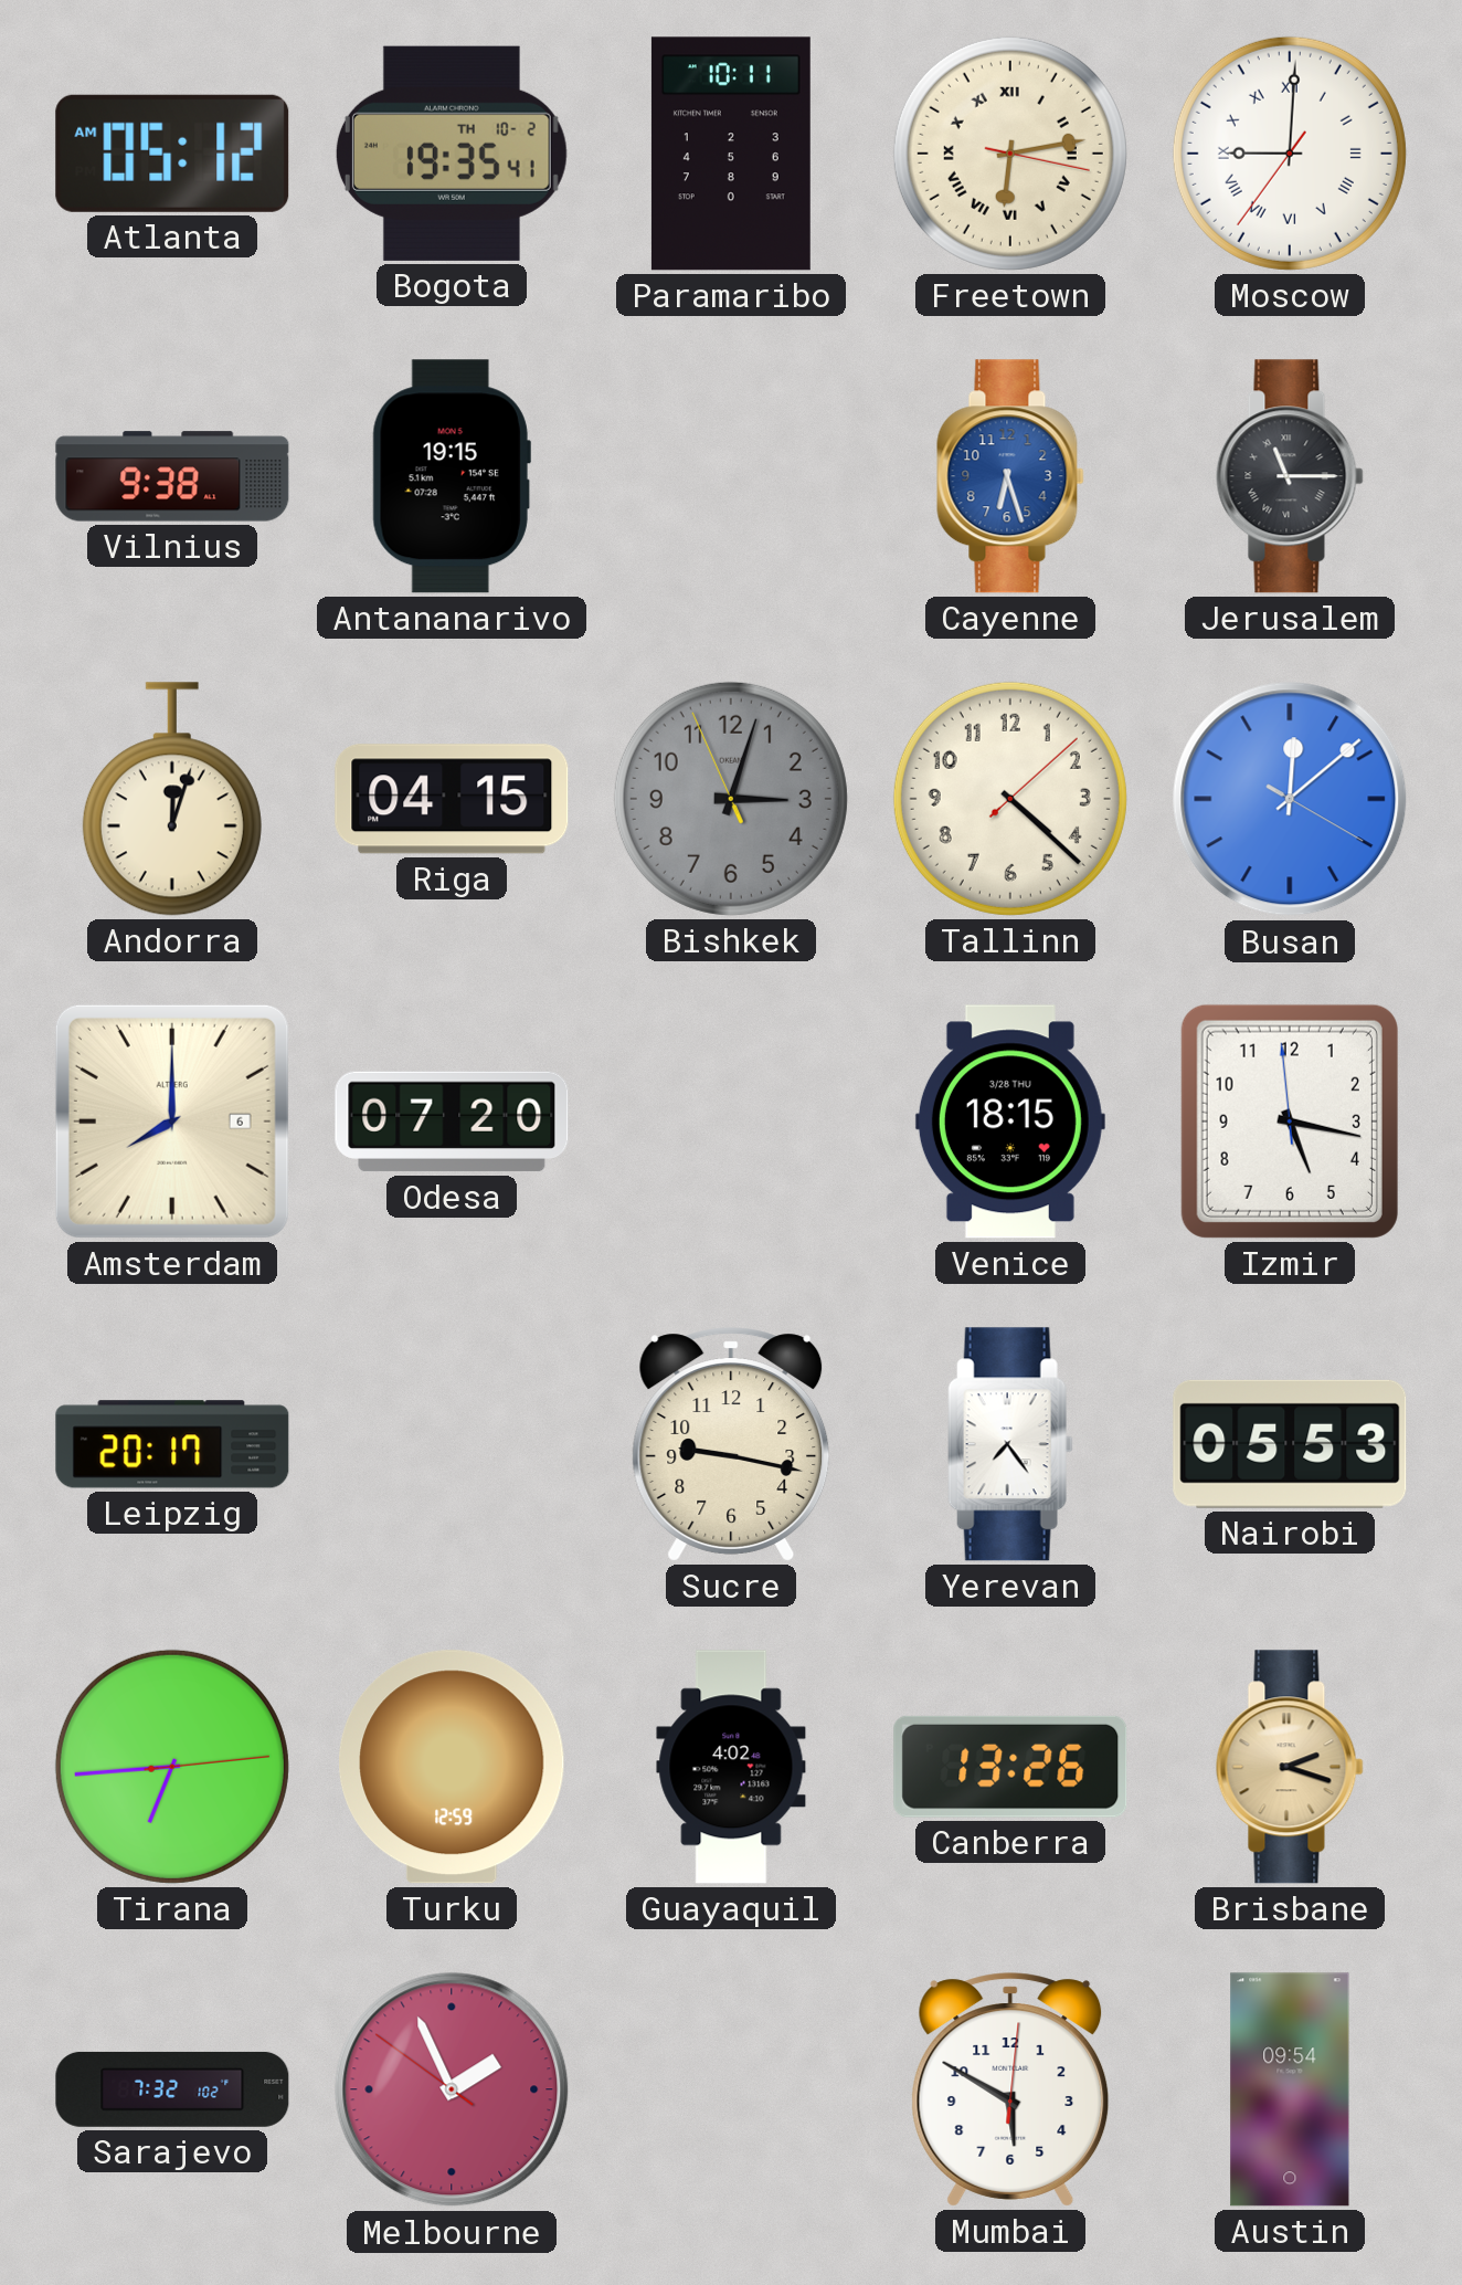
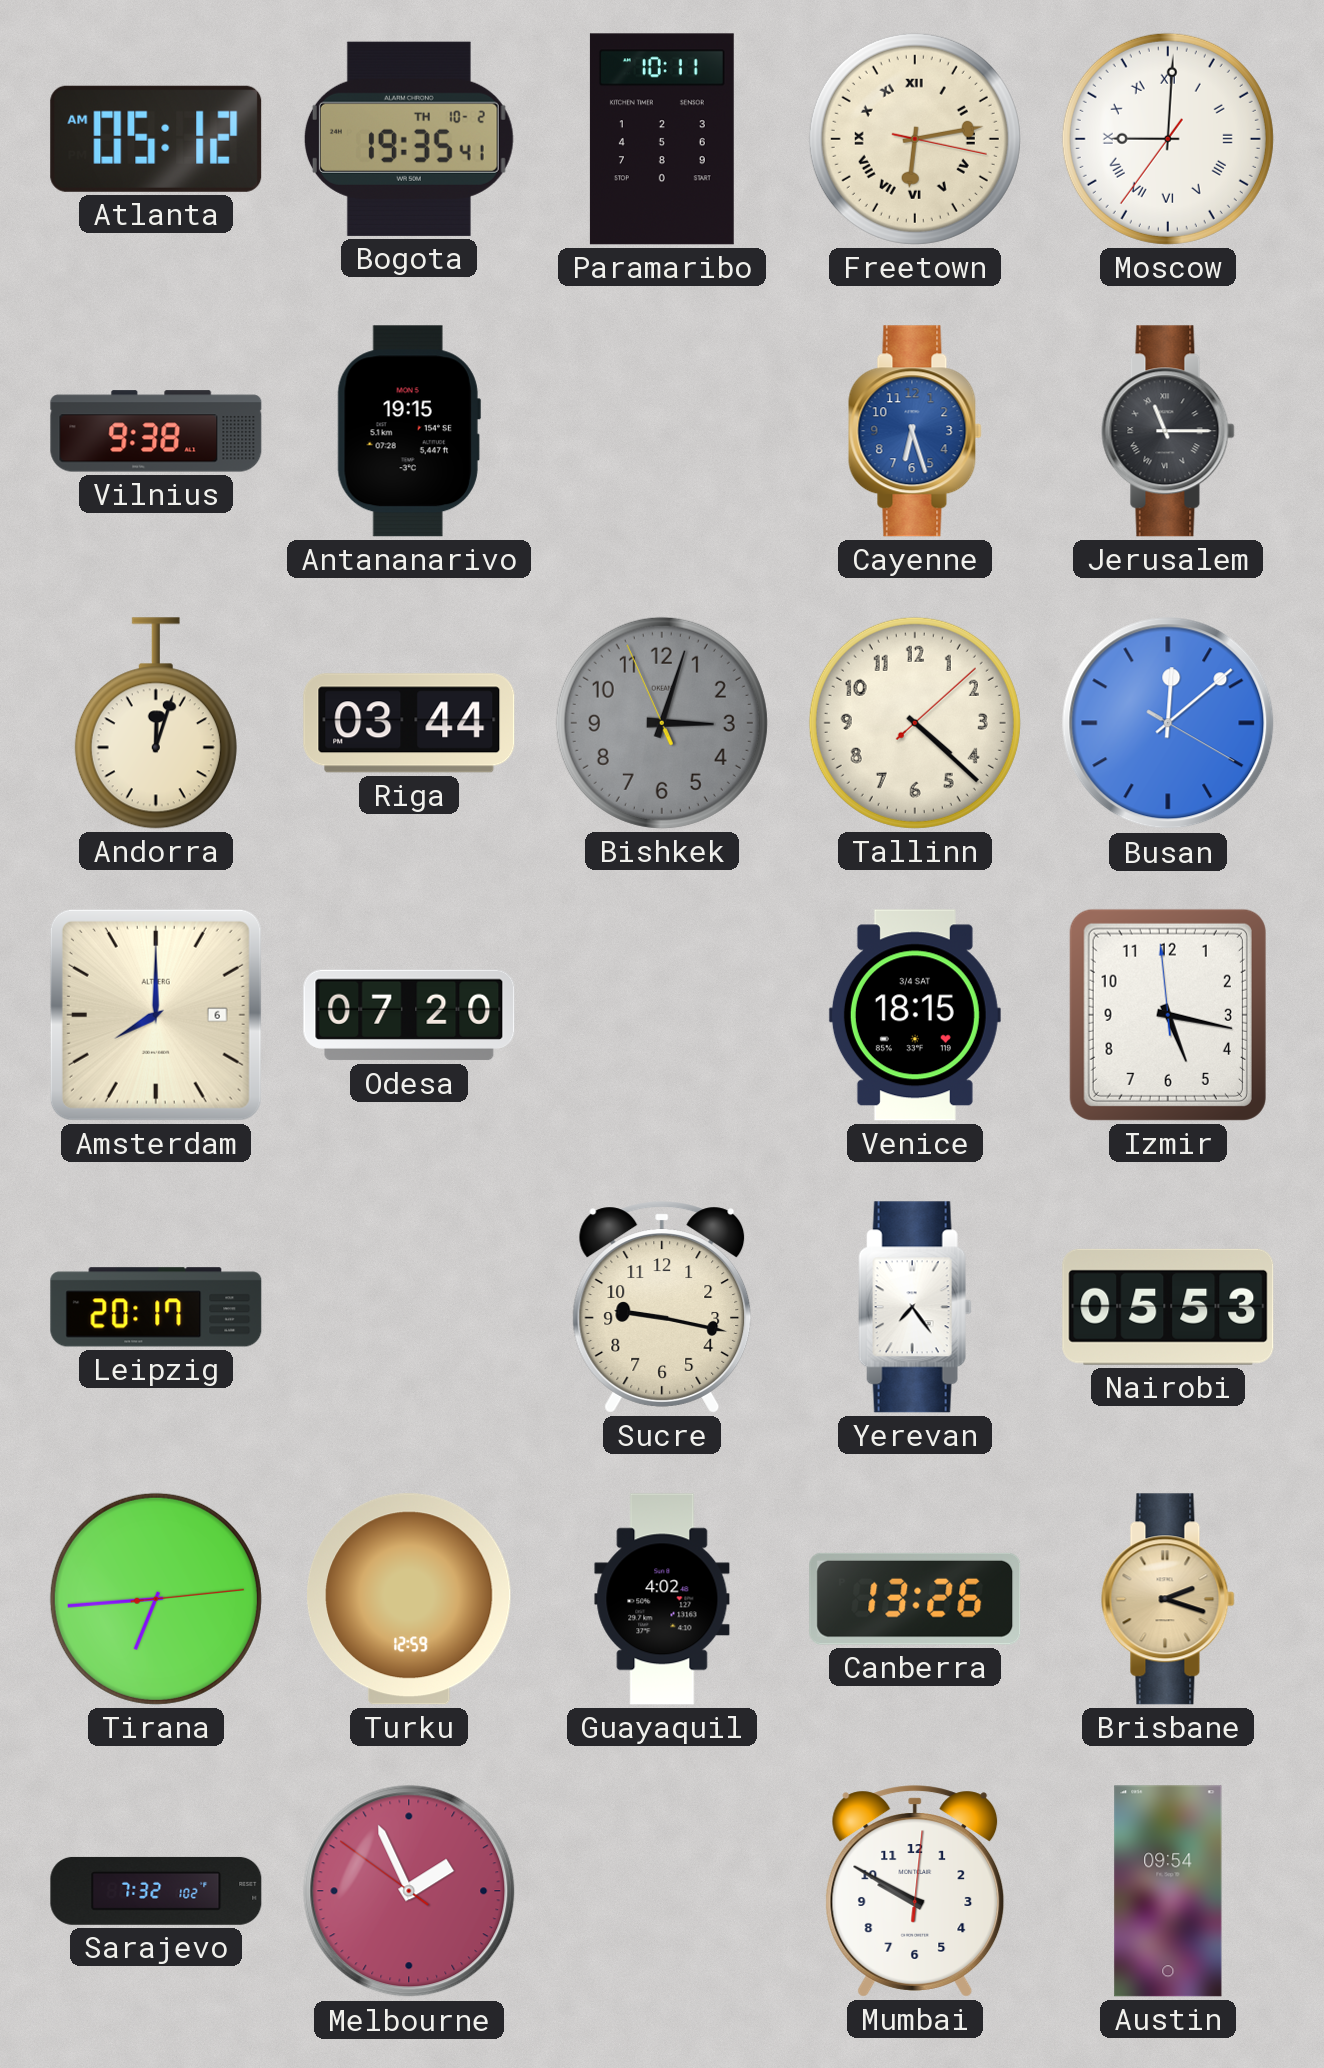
Riga: 04:15 -> 03:44
Venice date: 3/28 THU -> 3/4 SAT
Mumbai: 5:50 -> 9:50
